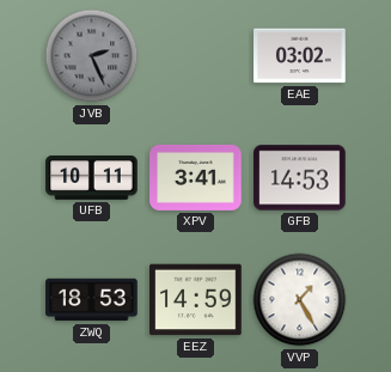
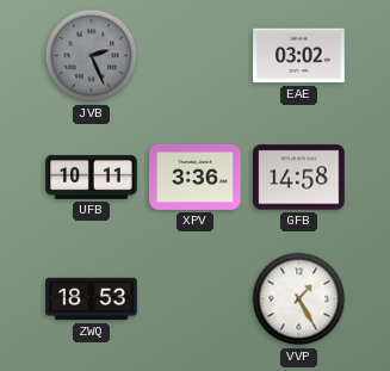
XPV: 3:41 -> 3:36
GFB: 14:53 -> 14:58
EEZ: 14:59 -> none
